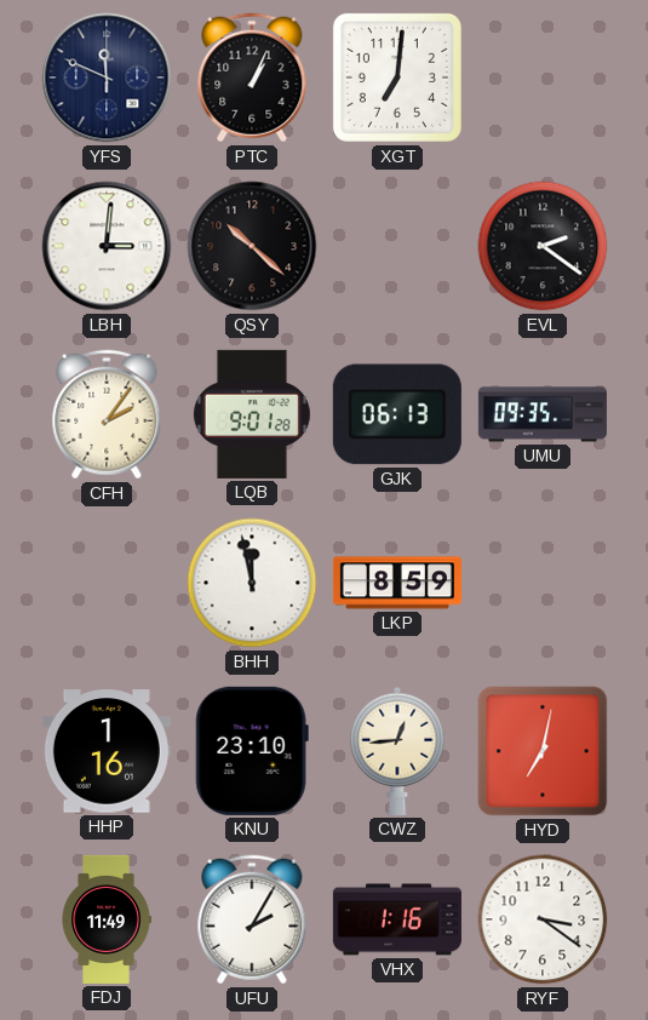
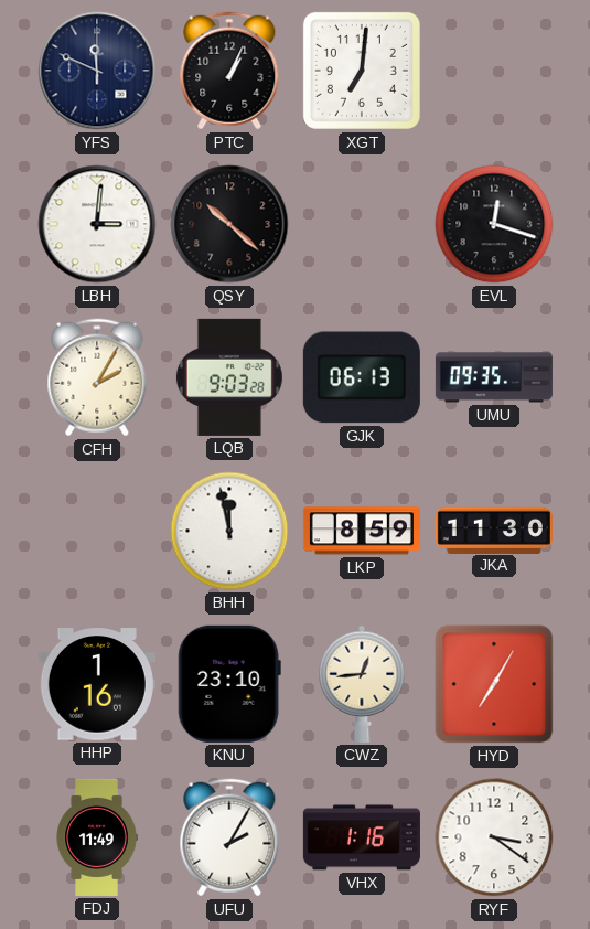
EVL: 2:21 -> 12:18
CFH: 2:06 -> 2:05
LQB: 9:01 -> 9:03
JKA: none -> 11:30
HYD: 7:02 -> 7:05
